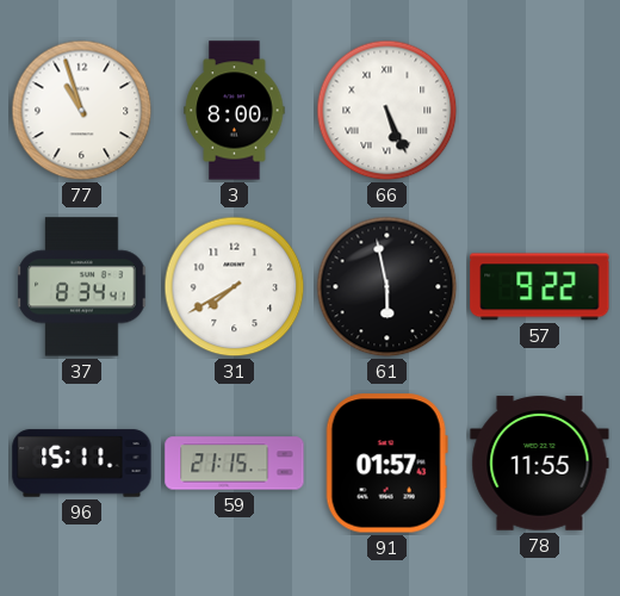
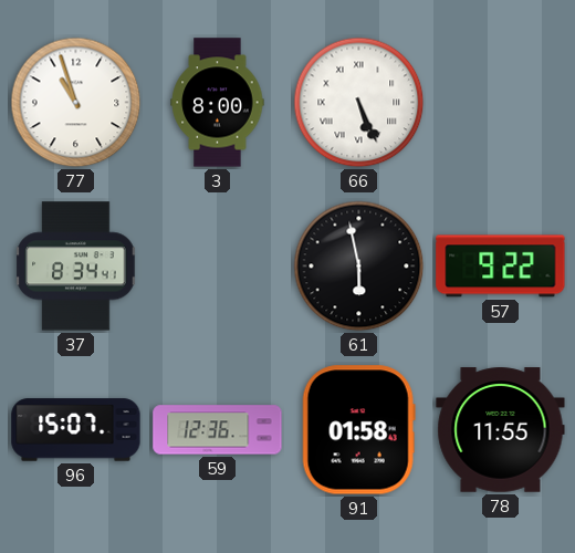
31: 7:40 -> none
96: 15:11 -> 15:07
59: 21:15 -> 12:36
91: 01:57 -> 01:58
